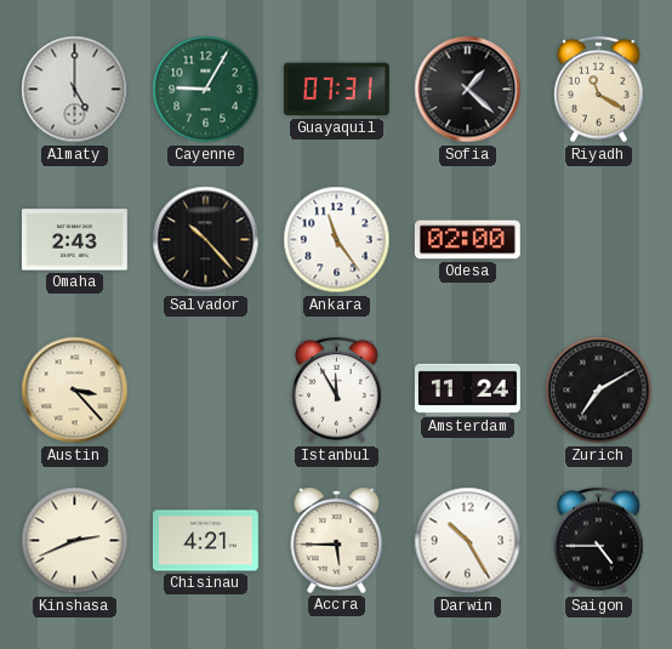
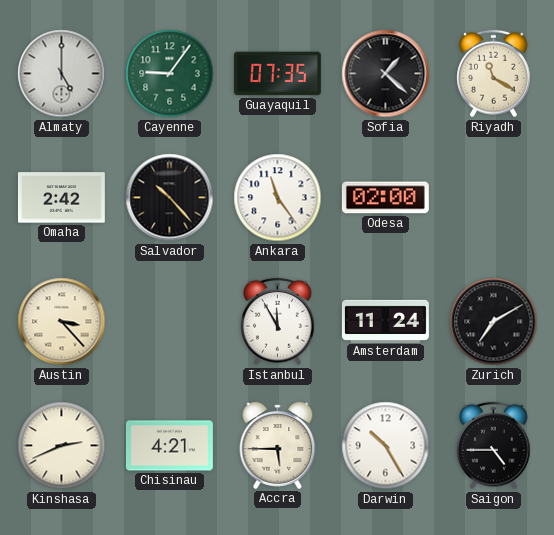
Cayenne: 9:05 -> 9:06
Guayaquil: 07:31 -> 07:35
Omaha: 2:43 -> 2:42
